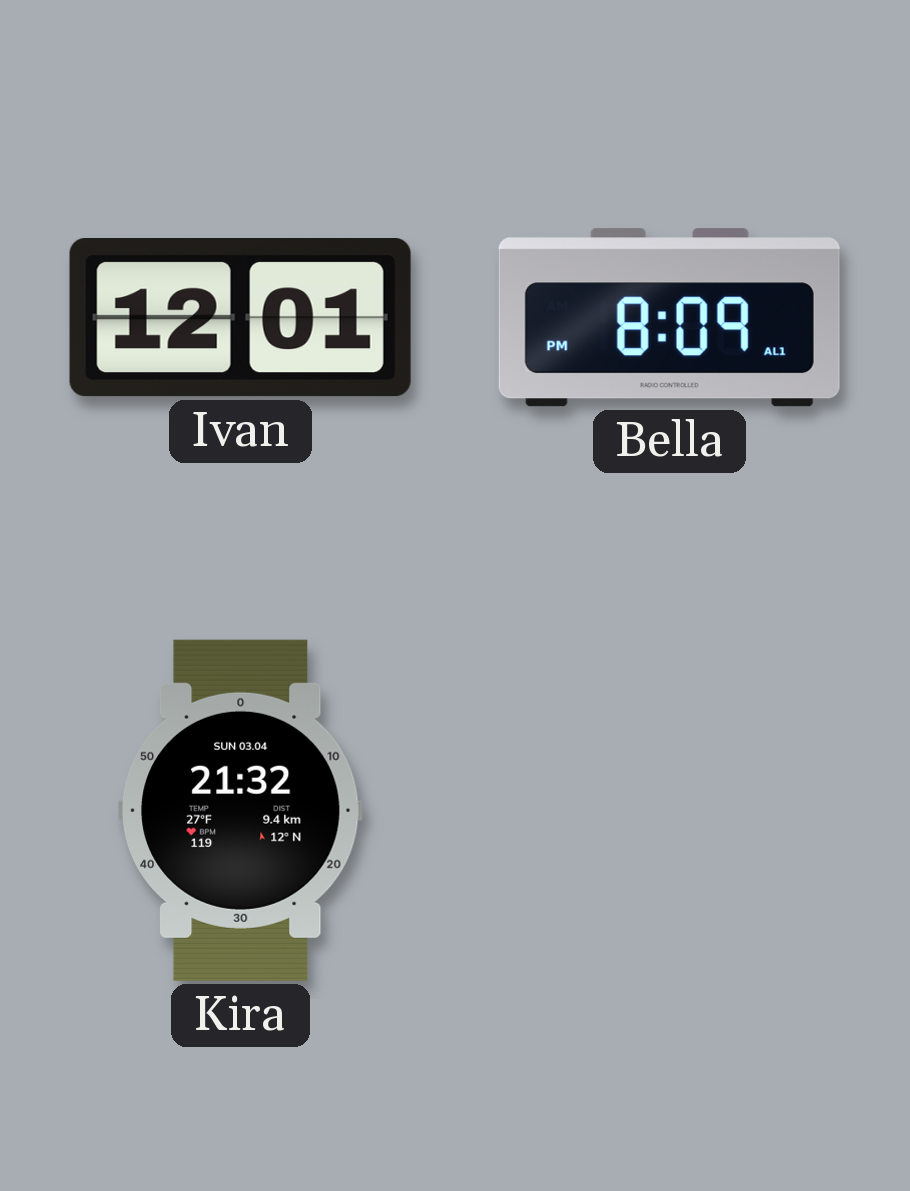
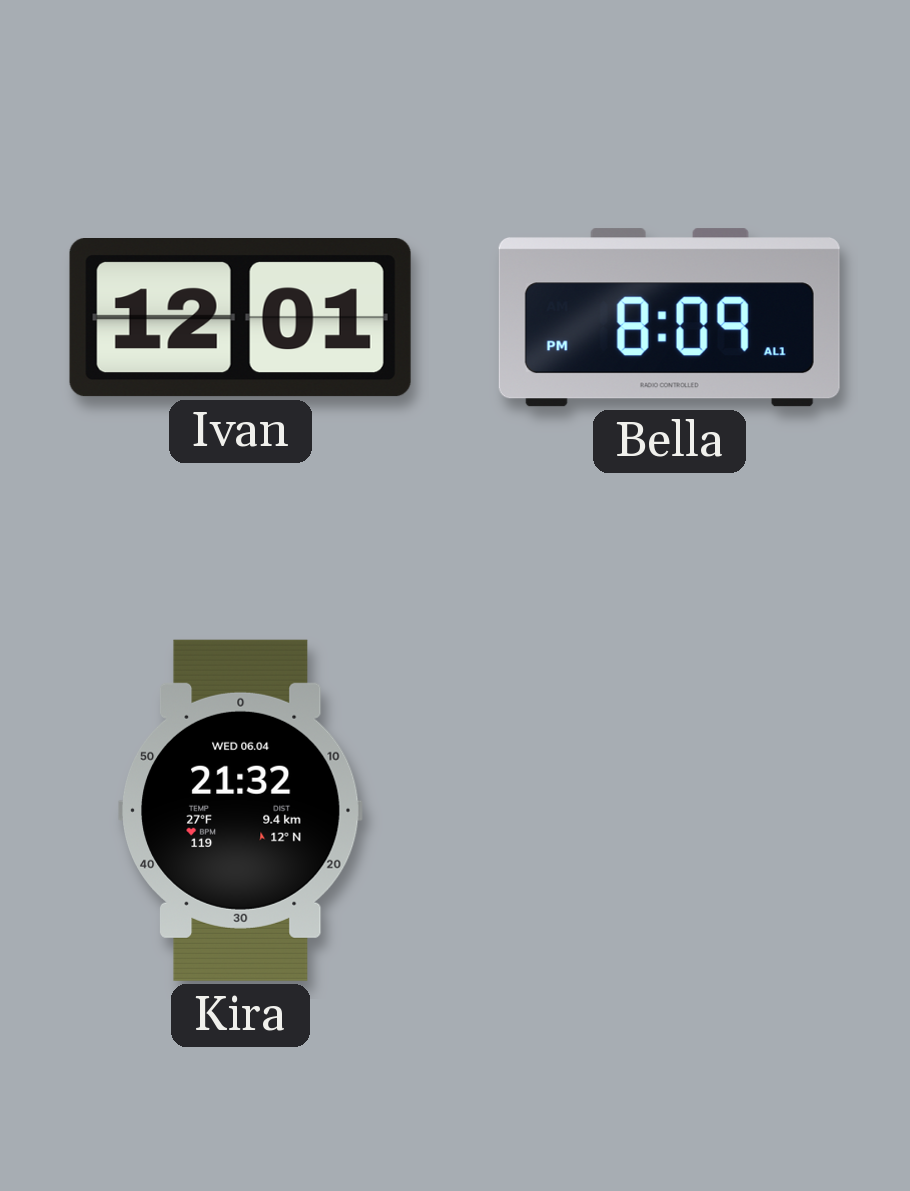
Kira date: SUN 03.04 -> WED 06.04
